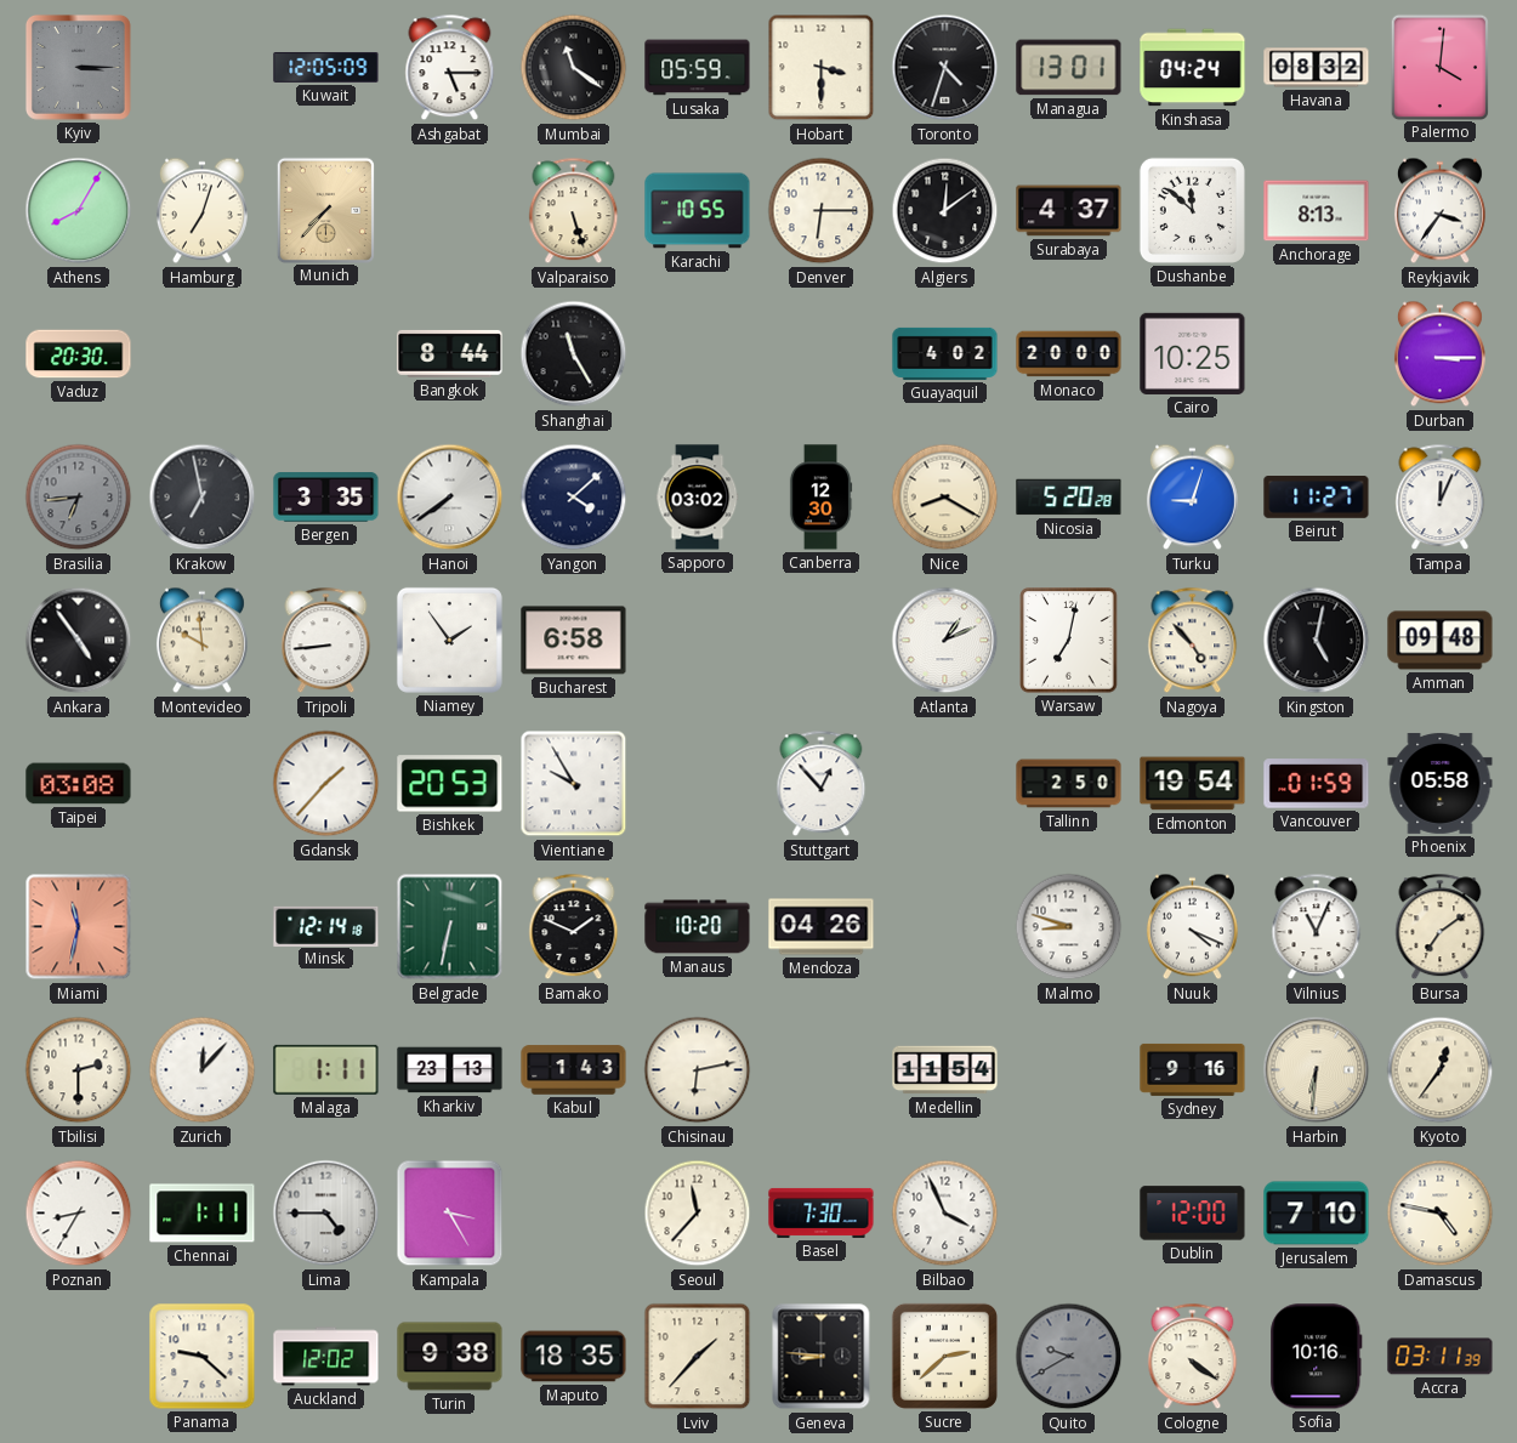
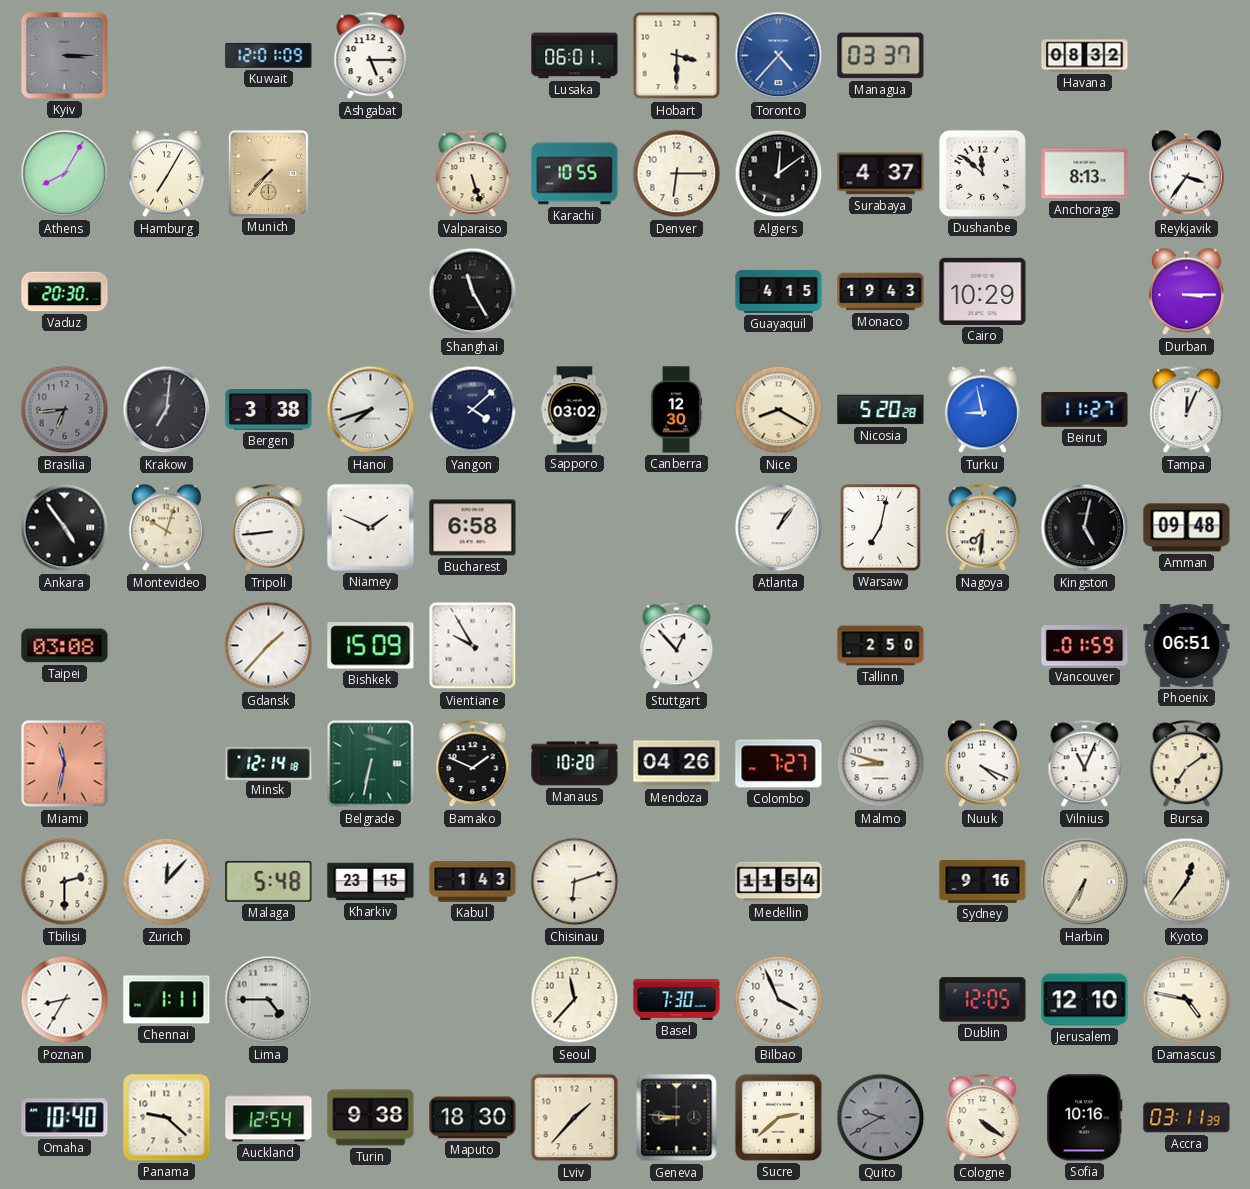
Kuwait: 12:05 -> 12:01
Mumbai: 11:21 -> none
Lusaka: 05:59 -> 06:01
Toronto: 4:33 -> 4:37
Toronto dial: black -> blue
Managua: 13:01 -> 03:37
Kinshasa: 04:24 -> none
Palermo: 4:01 -> none
Hamburg: 7:03 -> 7:05
Bangkok: 8:44 -> none
Guayaquil: 4:02 -> 4:15
Monaco: 20:00 -> 19:43
Cairo: 10:25 -> 10:29
Krakow: 6:58 -> 7:01
Bergen: 3:35 -> 3:38
Hanoi: 7:39 -> 7:42
Turku: 9:03 -> 8:58
Montevideo: 9:59 -> 10:03
Niamey: 1:54 -> 1:49
Atlanta: 1:11 -> 1:06
Nagoya: 4:53 -> 7:31
Bishkek: 20:53 -> 15:09
Edmonton: 19:54 -> none
Phoenix: 05:58 -> 06:51
Colombo: none -> 7:27
Malaga: 1:11 -> 5:48
Kharkiv: 23:13 -> 23:15
Chisinau: 6:13 -> 6:12
Harbin: 6:31 -> 6:35
Kampala: 3:25 -> none
Dublin: 12:00 -> 12:05
Jerusalem: 7:10 -> 12:10
Omaha: none -> 10:40
Auckland: 12:02 -> 12:54
Maputo: 18:35 -> 18:30
